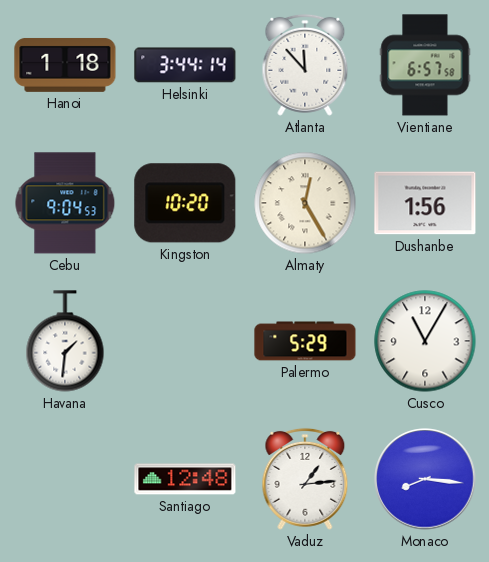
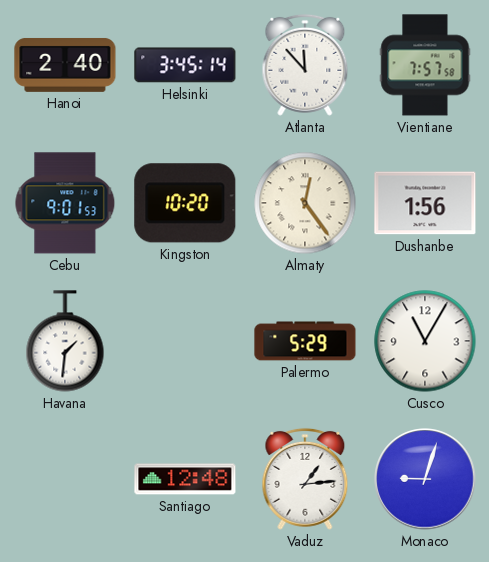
Hanoi: 1:18 -> 2:40
Helsinki: 3:44 -> 3:45
Vientiane: 6:57 -> 7:57
Cebu: 9:04 -> 9:01
Almaty: 12:25 -> 12:24
Monaco: 8:16 -> 9:03
